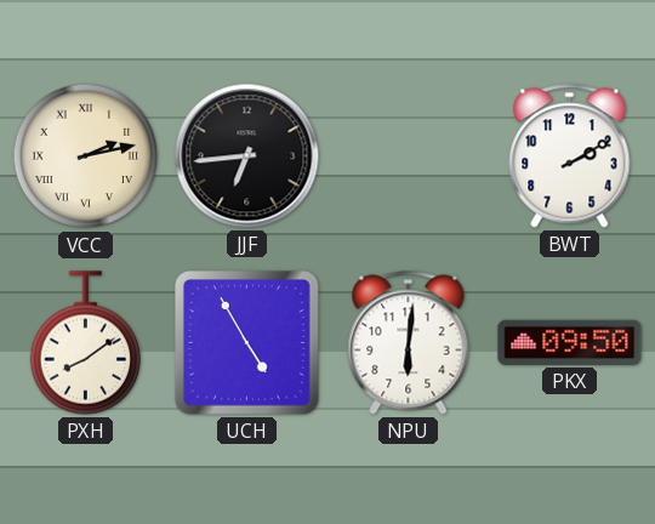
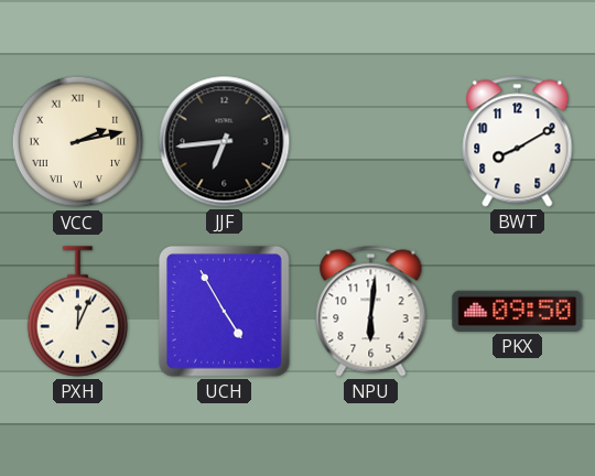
BWT: 2:10 -> 8:10
PXH: 8:09 -> 12:04
